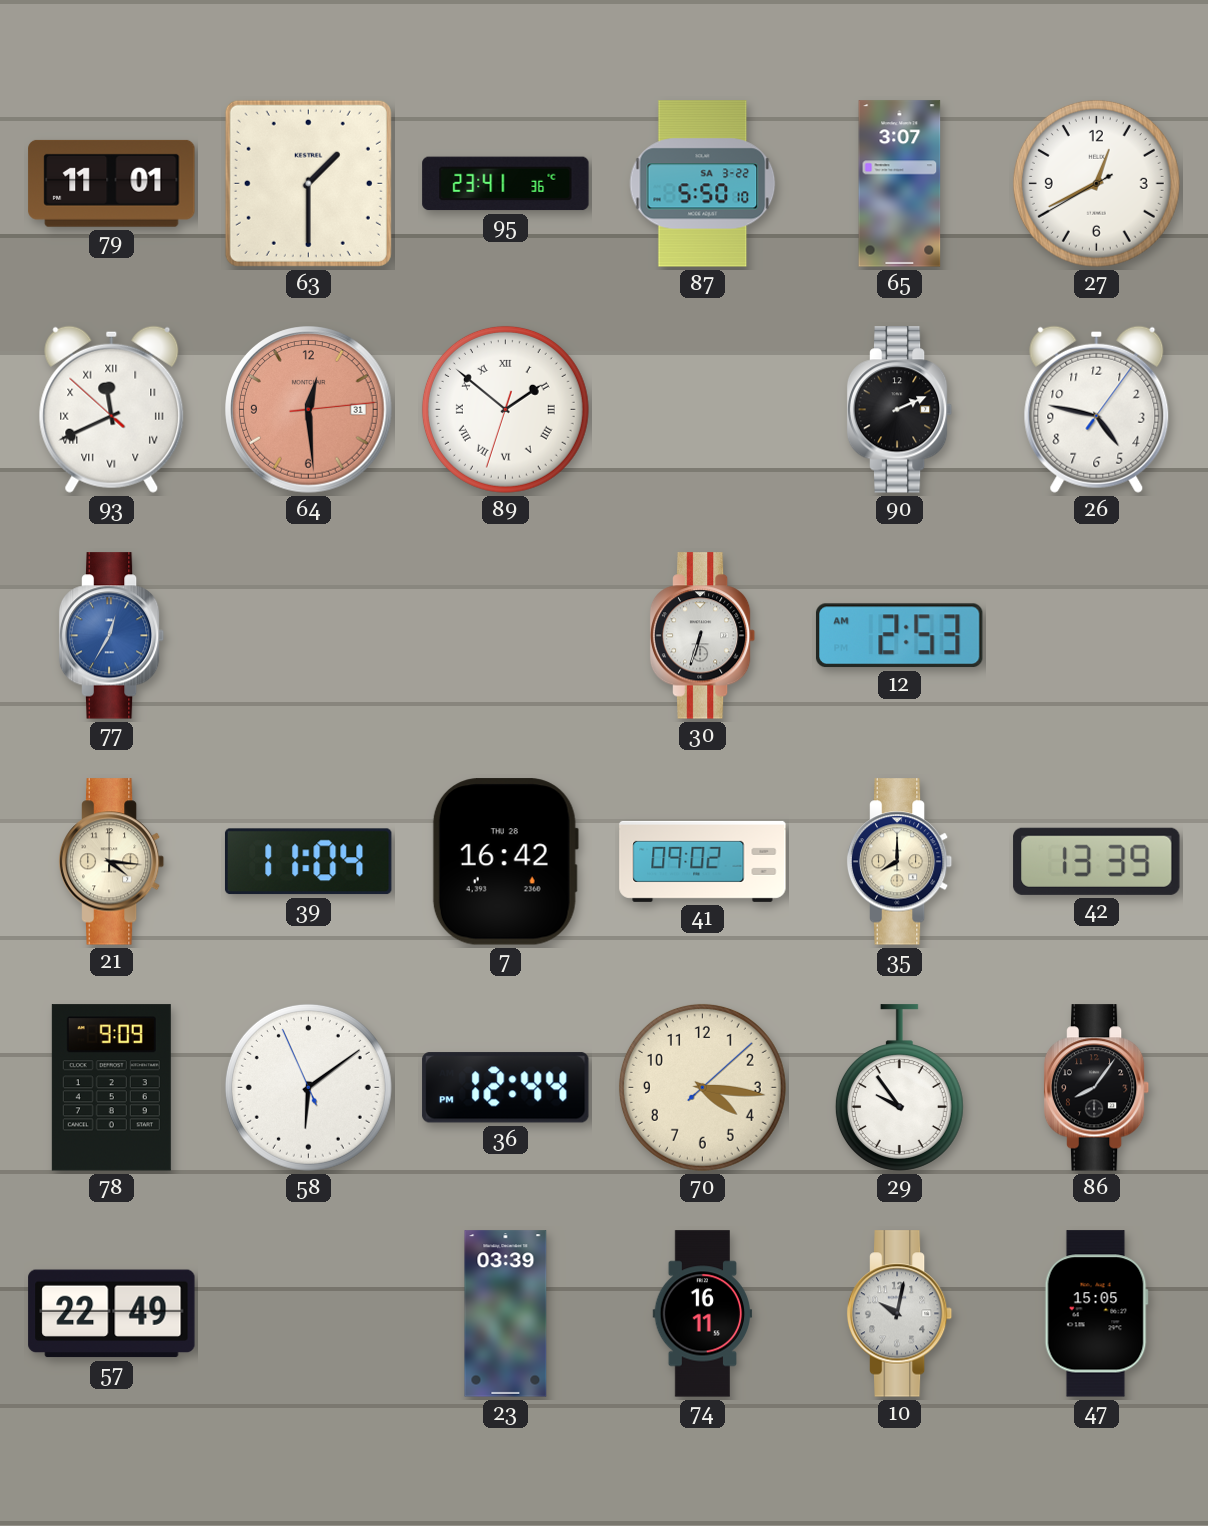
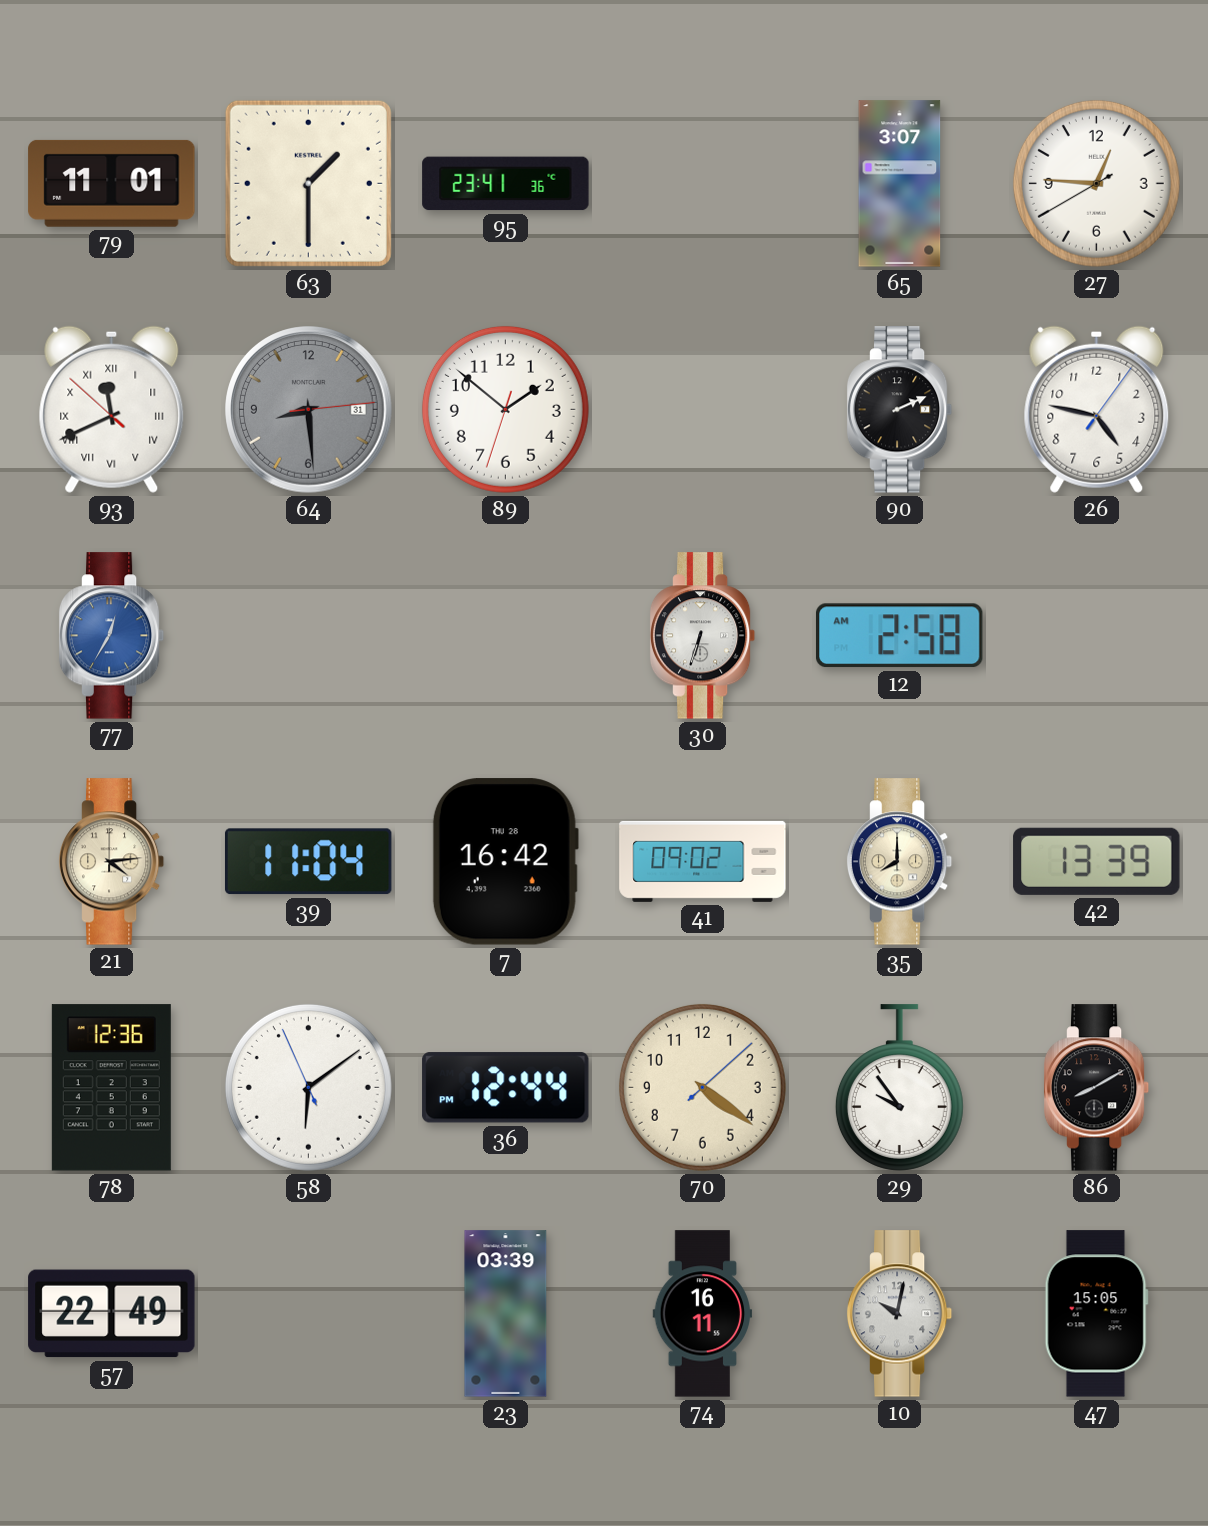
87: 5:50 -> none
27: 12:40 -> 12:45
64: 12:29 -> 8:29
64 dial: salmon -> grey
89 numerals: Roman -> Arabic
12: 2:53 -> 2:58
21: 4:16 -> 4:14
78: 9:09 -> 12:36
70: 4:16 -> 4:21
86: 8:06 -> 8:10
